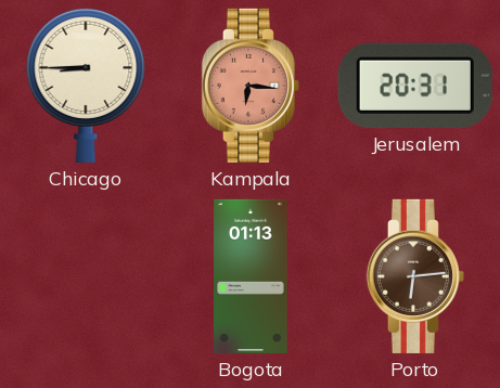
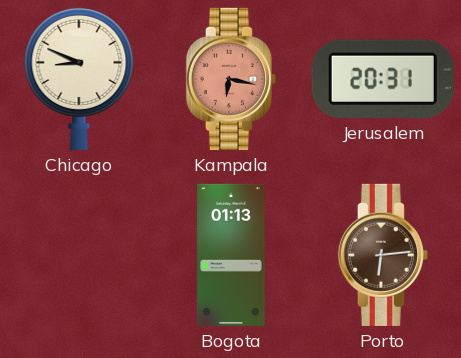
Chicago: 8:45 -> 8:49
Kampala: 6:16 -> 6:17
